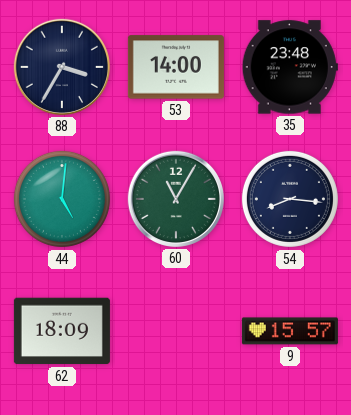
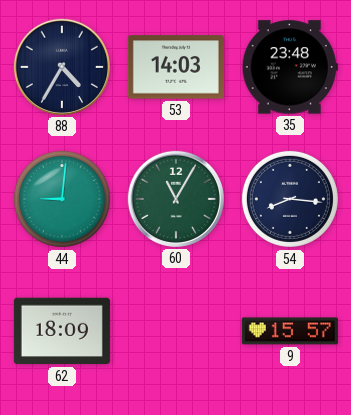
88: 3:35 -> 4:35
53: 14:00 -> 14:03
44: 5:01 -> 9:01
